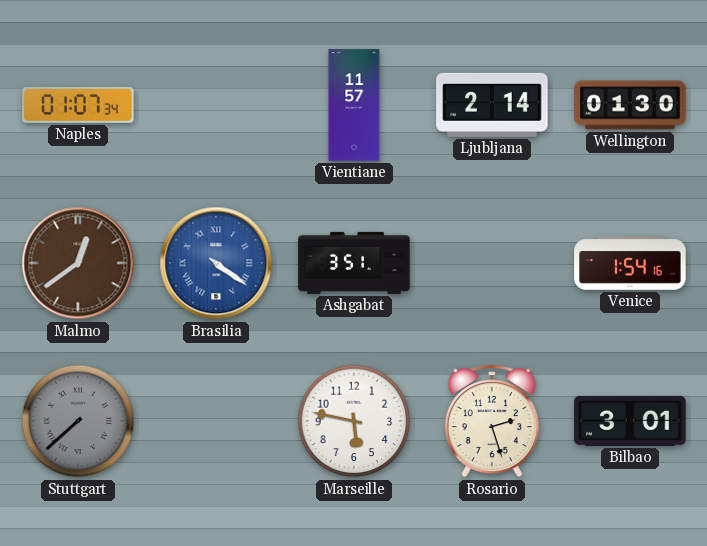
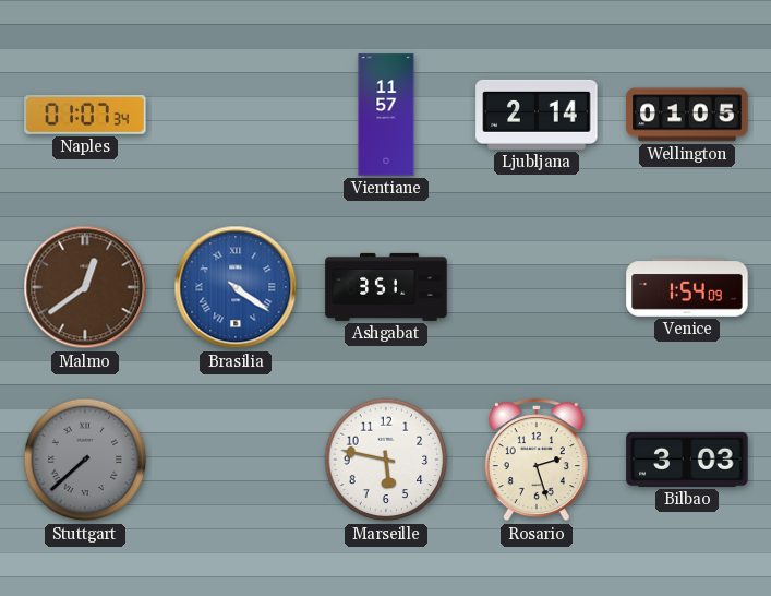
Wellington: 01:30 -> 01:05
Venice: 1:54:16 -> 1:54:09
Bilbao: 3:01 -> 3:03
